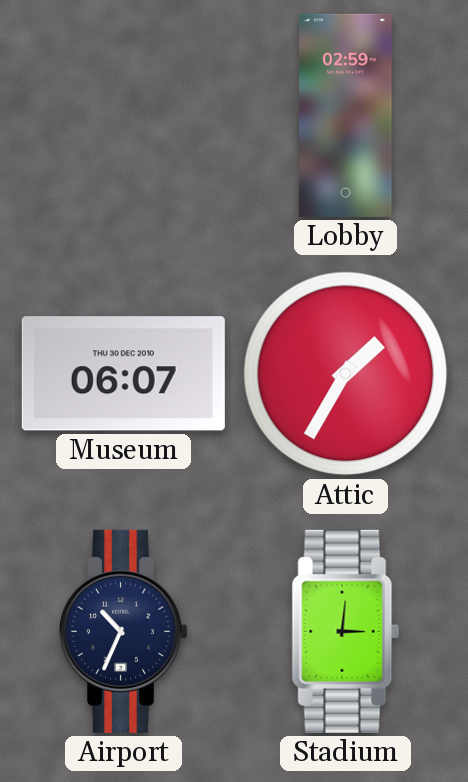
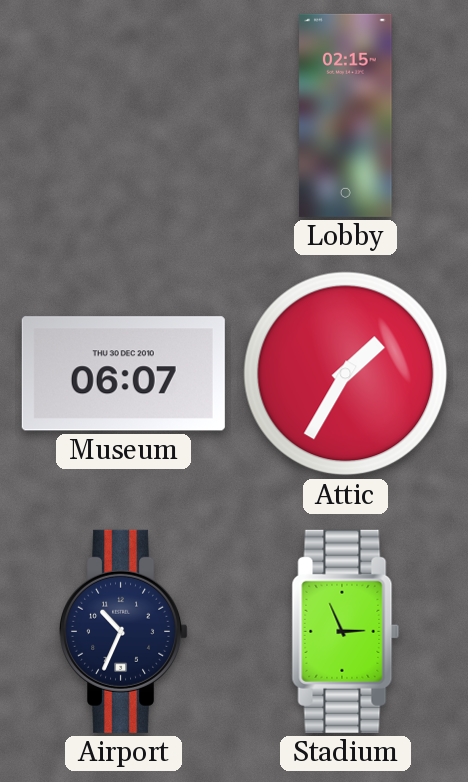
Lobby: 02:59 -> 02:15
Stadium: 3:01 -> 2:56
